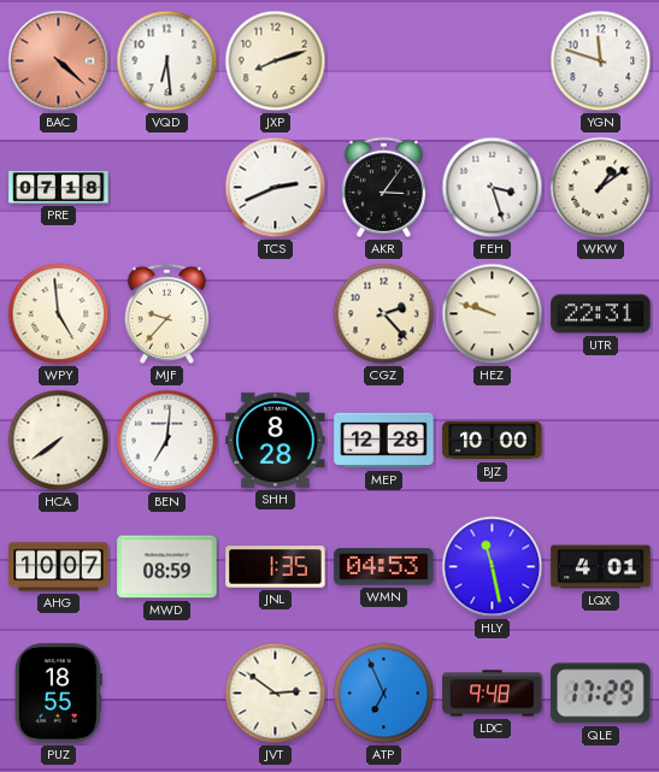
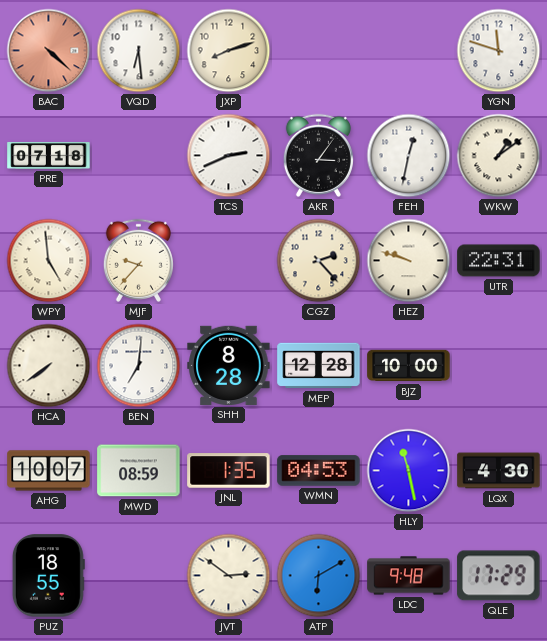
FEH: 3:27 -> 12:32
LQX: 4:01 -> 4:30
ATP: 6:56 -> 6:10
